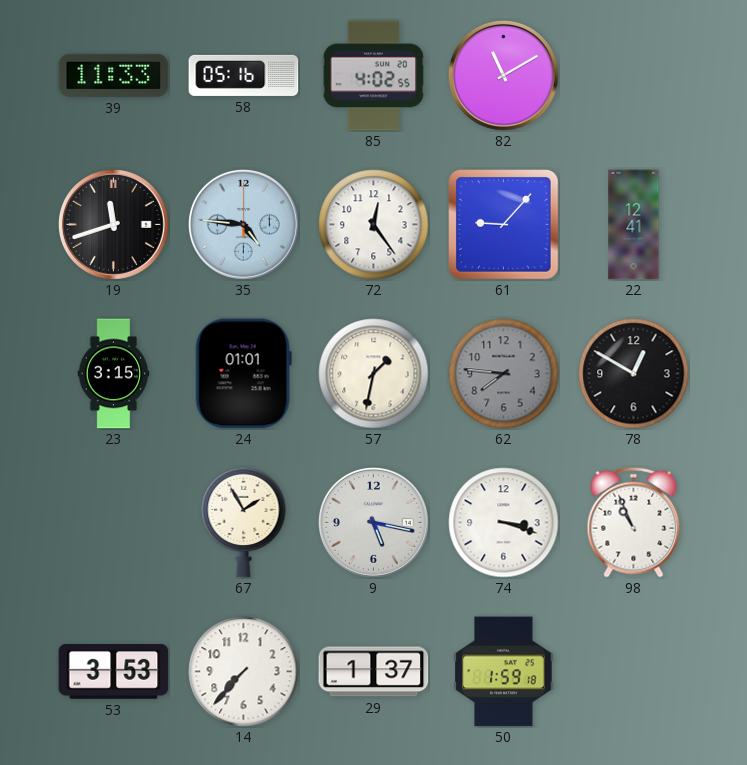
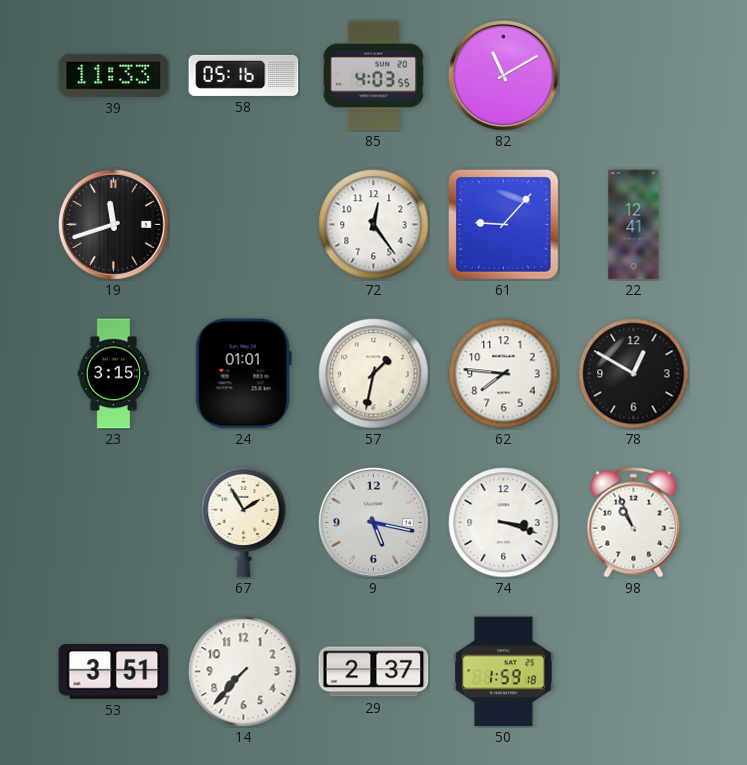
85: 4:02 -> 4:03
35: 4:46 -> none
62 dial: grey -> white
53: 3:53 -> 3:51
29: 1:37 -> 2:37
